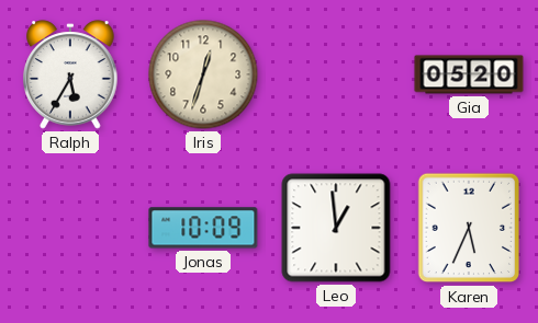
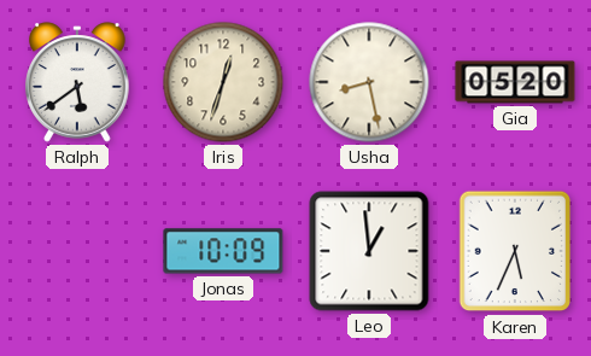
Ralph: 5:35 -> 5:39
Usha: none -> 8:28
